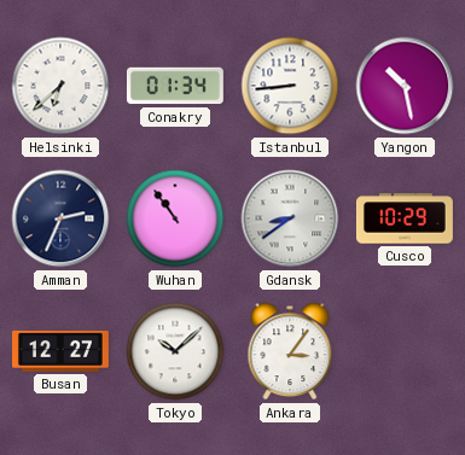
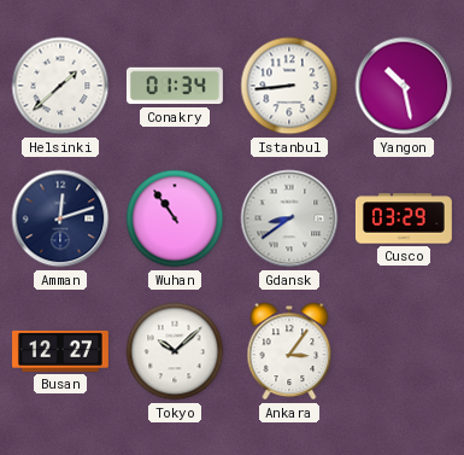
Helsinki: 6:38 -> 1:38
Amman: 2:34 -> 12:12
Cusco: 10:29 -> 03:29
